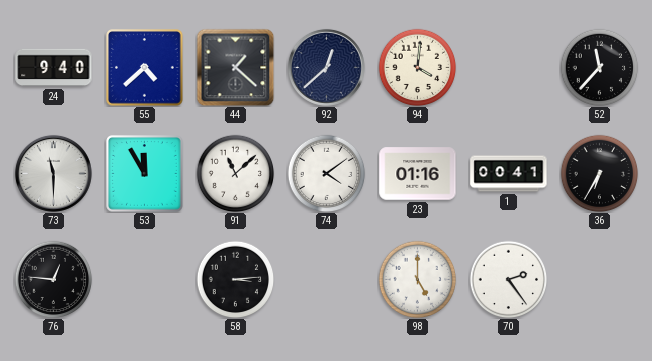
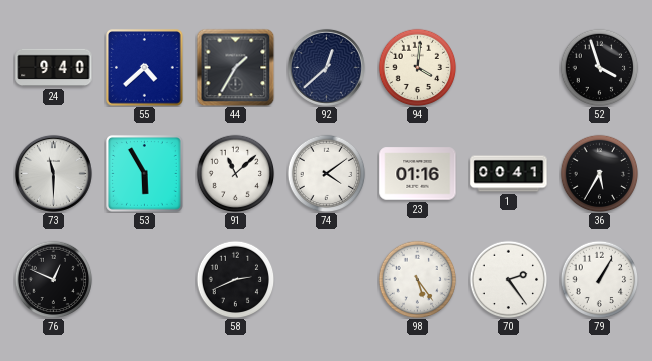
44: 1:22 -> 1:35
52: 11:37 -> 3:57
53: 11:55 -> 5:55
36: 6:35 -> 5:35
76: 12:46 -> 12:49
58: 3:14 -> 2:41
98: 5:00 -> 5:24
79: none -> 1:05
